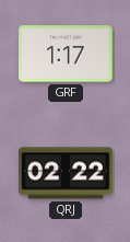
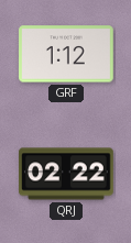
GRF: 1:17 -> 1:12
